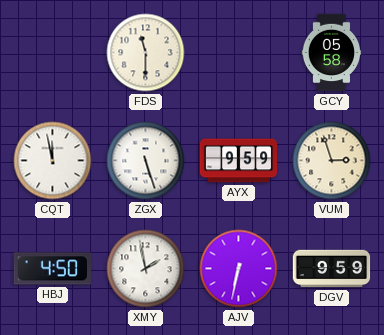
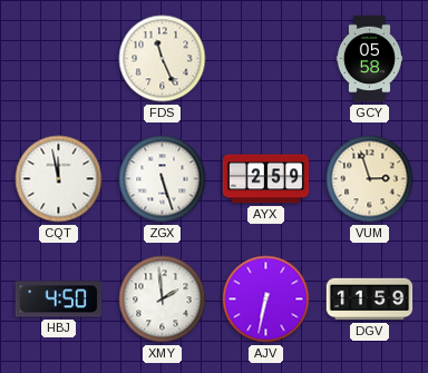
FDS: 11:30 -> 11:26
AYX: 9:59 -> 2:59
XMY: 1:58 -> 1:59
DGV: 9:59 -> 11:59
